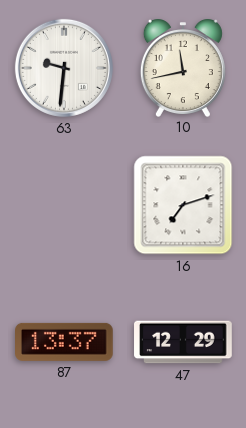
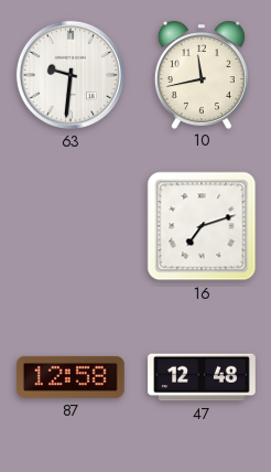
87: 13:37 -> 12:58
47: 12:29 -> 12:48
